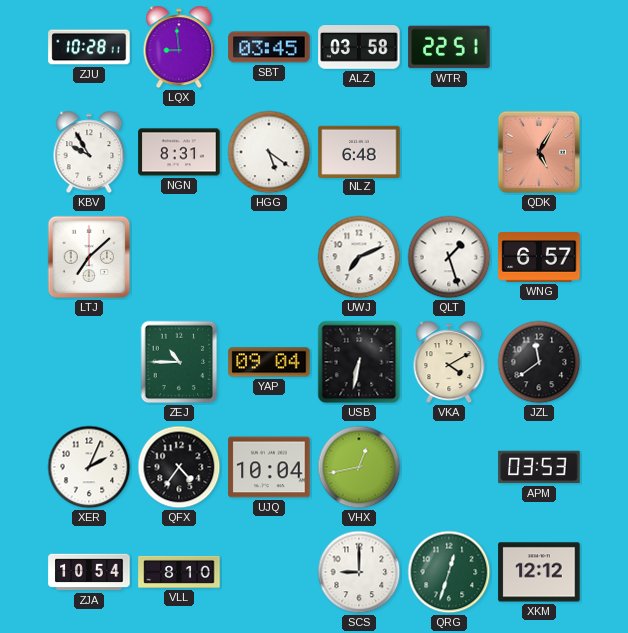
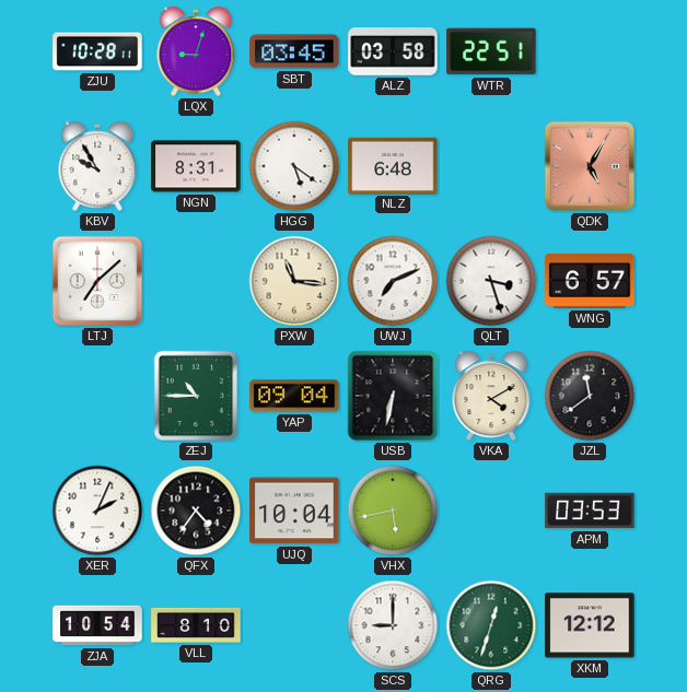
LQX: 8:59 -> 9:03
PXW: none -> 11:16
QLT: 1:27 -> 3:27
VHX: 12:43 -> 5:43
